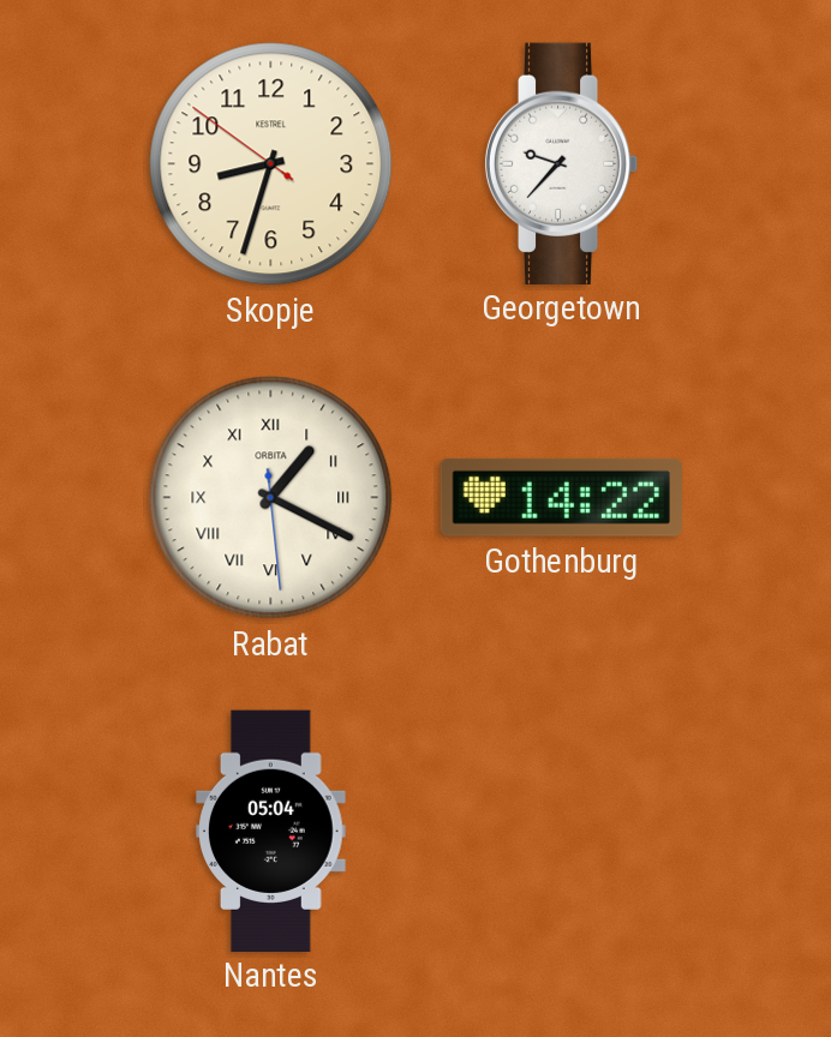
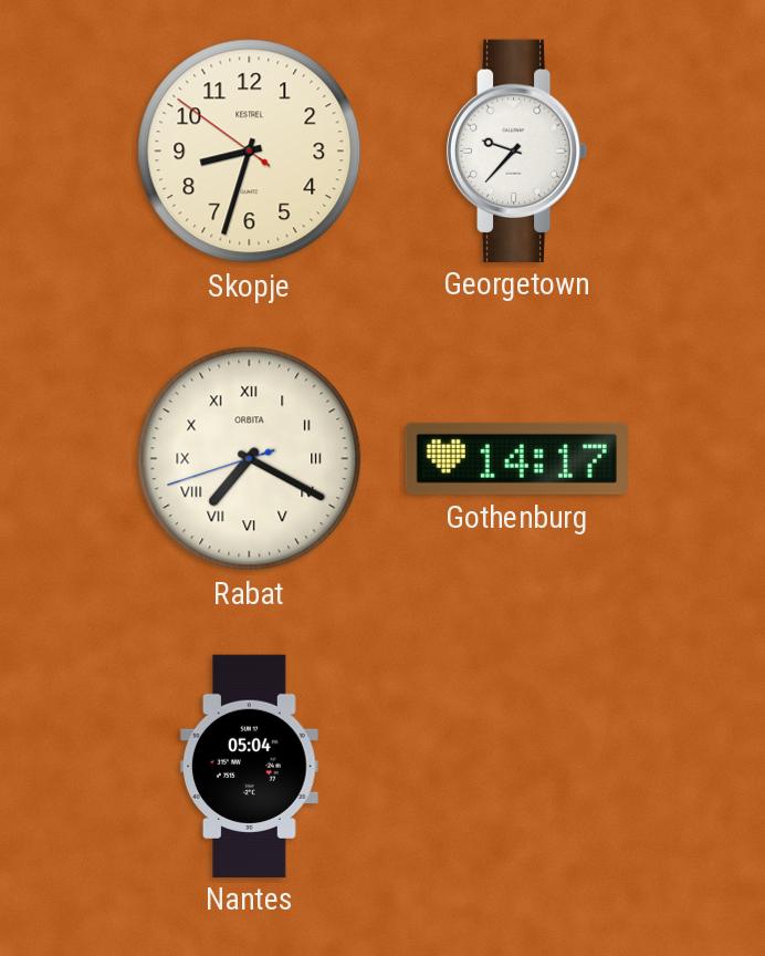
Rabat: 1:19 -> 7:19
Gothenburg: 14:22 -> 14:17
